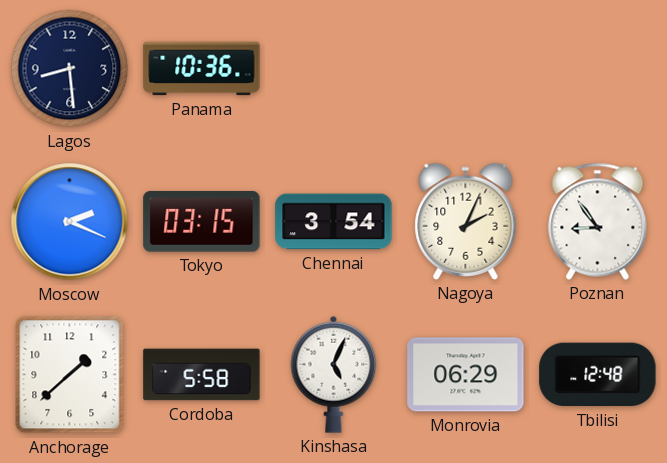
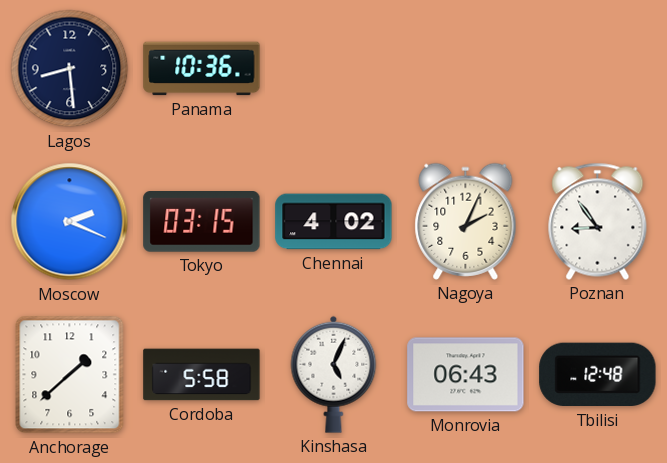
Chennai: 3:54 -> 4:02
Monrovia: 06:29 -> 06:43
